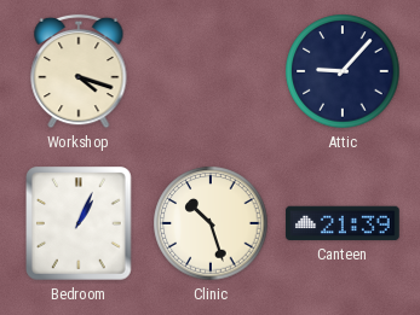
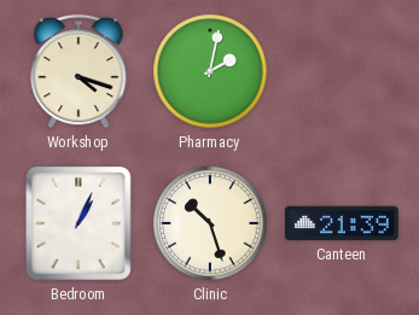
Pharmacy: none -> 2:02
Attic: 9:07 -> none
